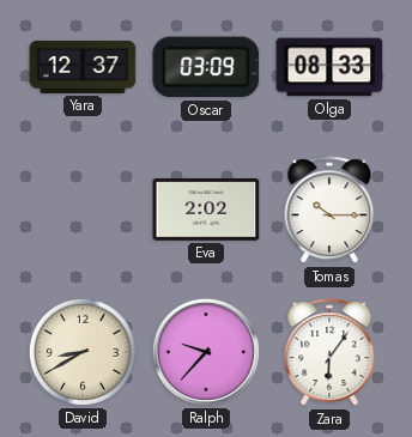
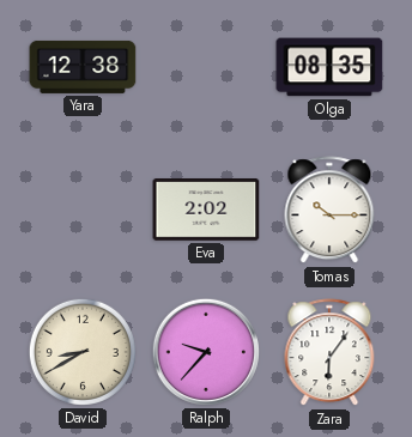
Yara: 12:37 -> 12:38
Oscar: 03:09 -> none
Olga: 08:33 -> 08:35
